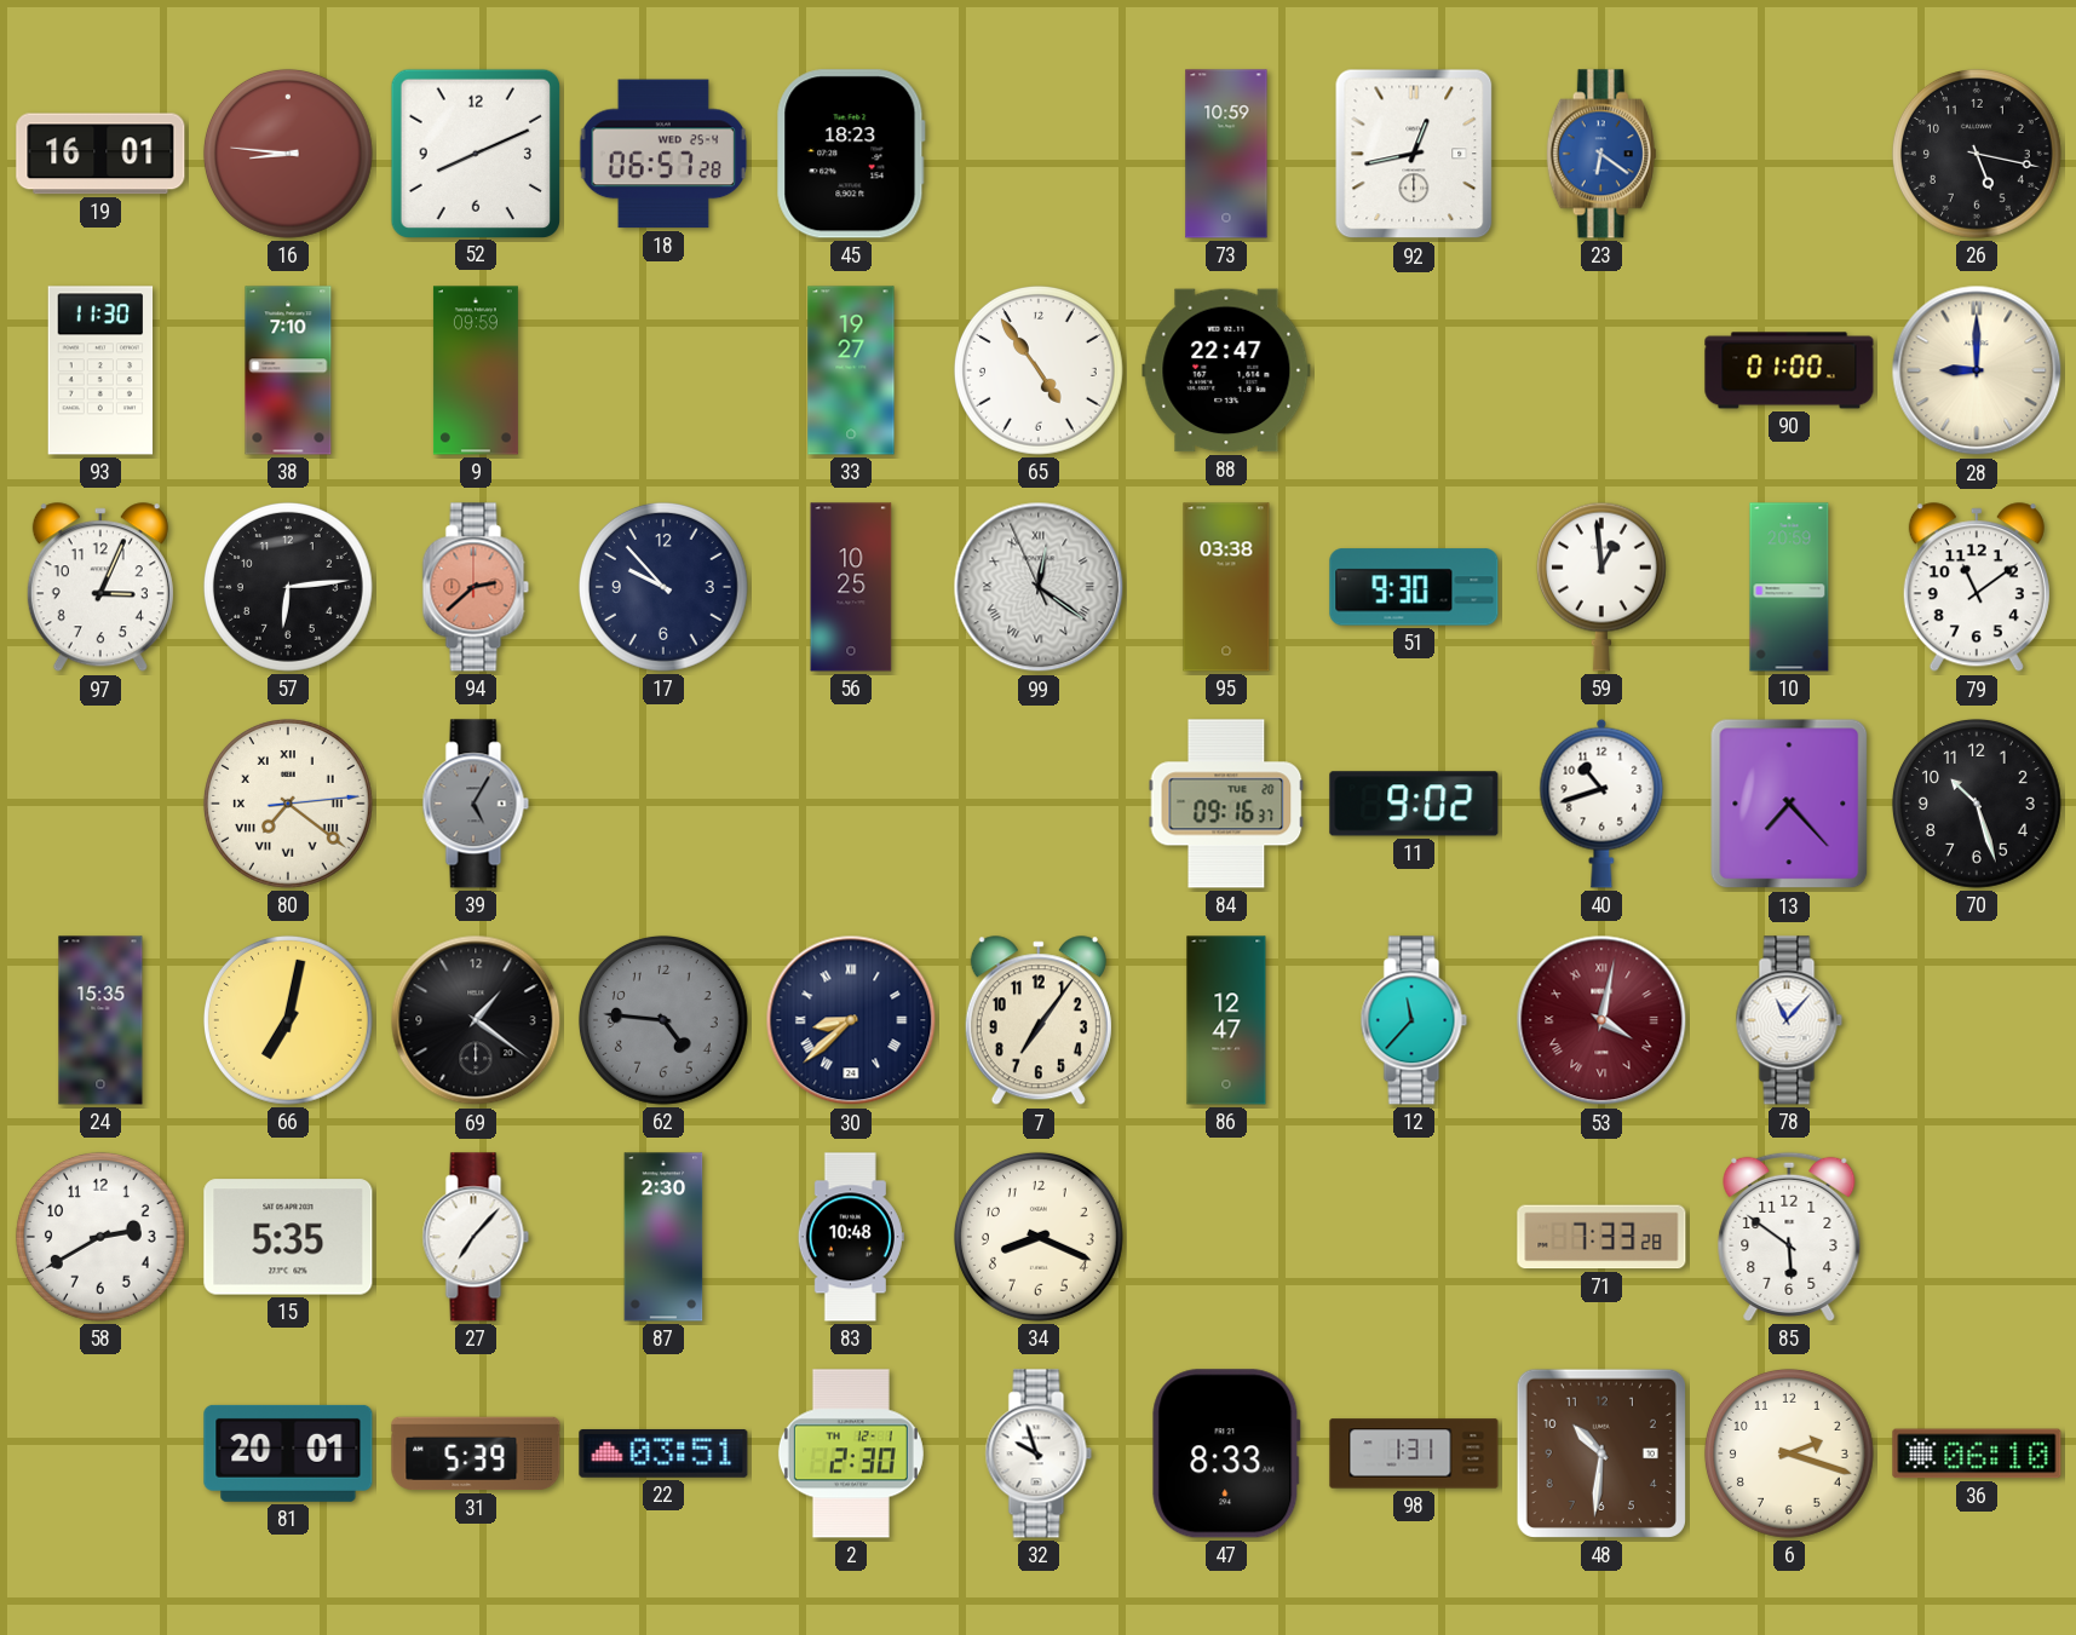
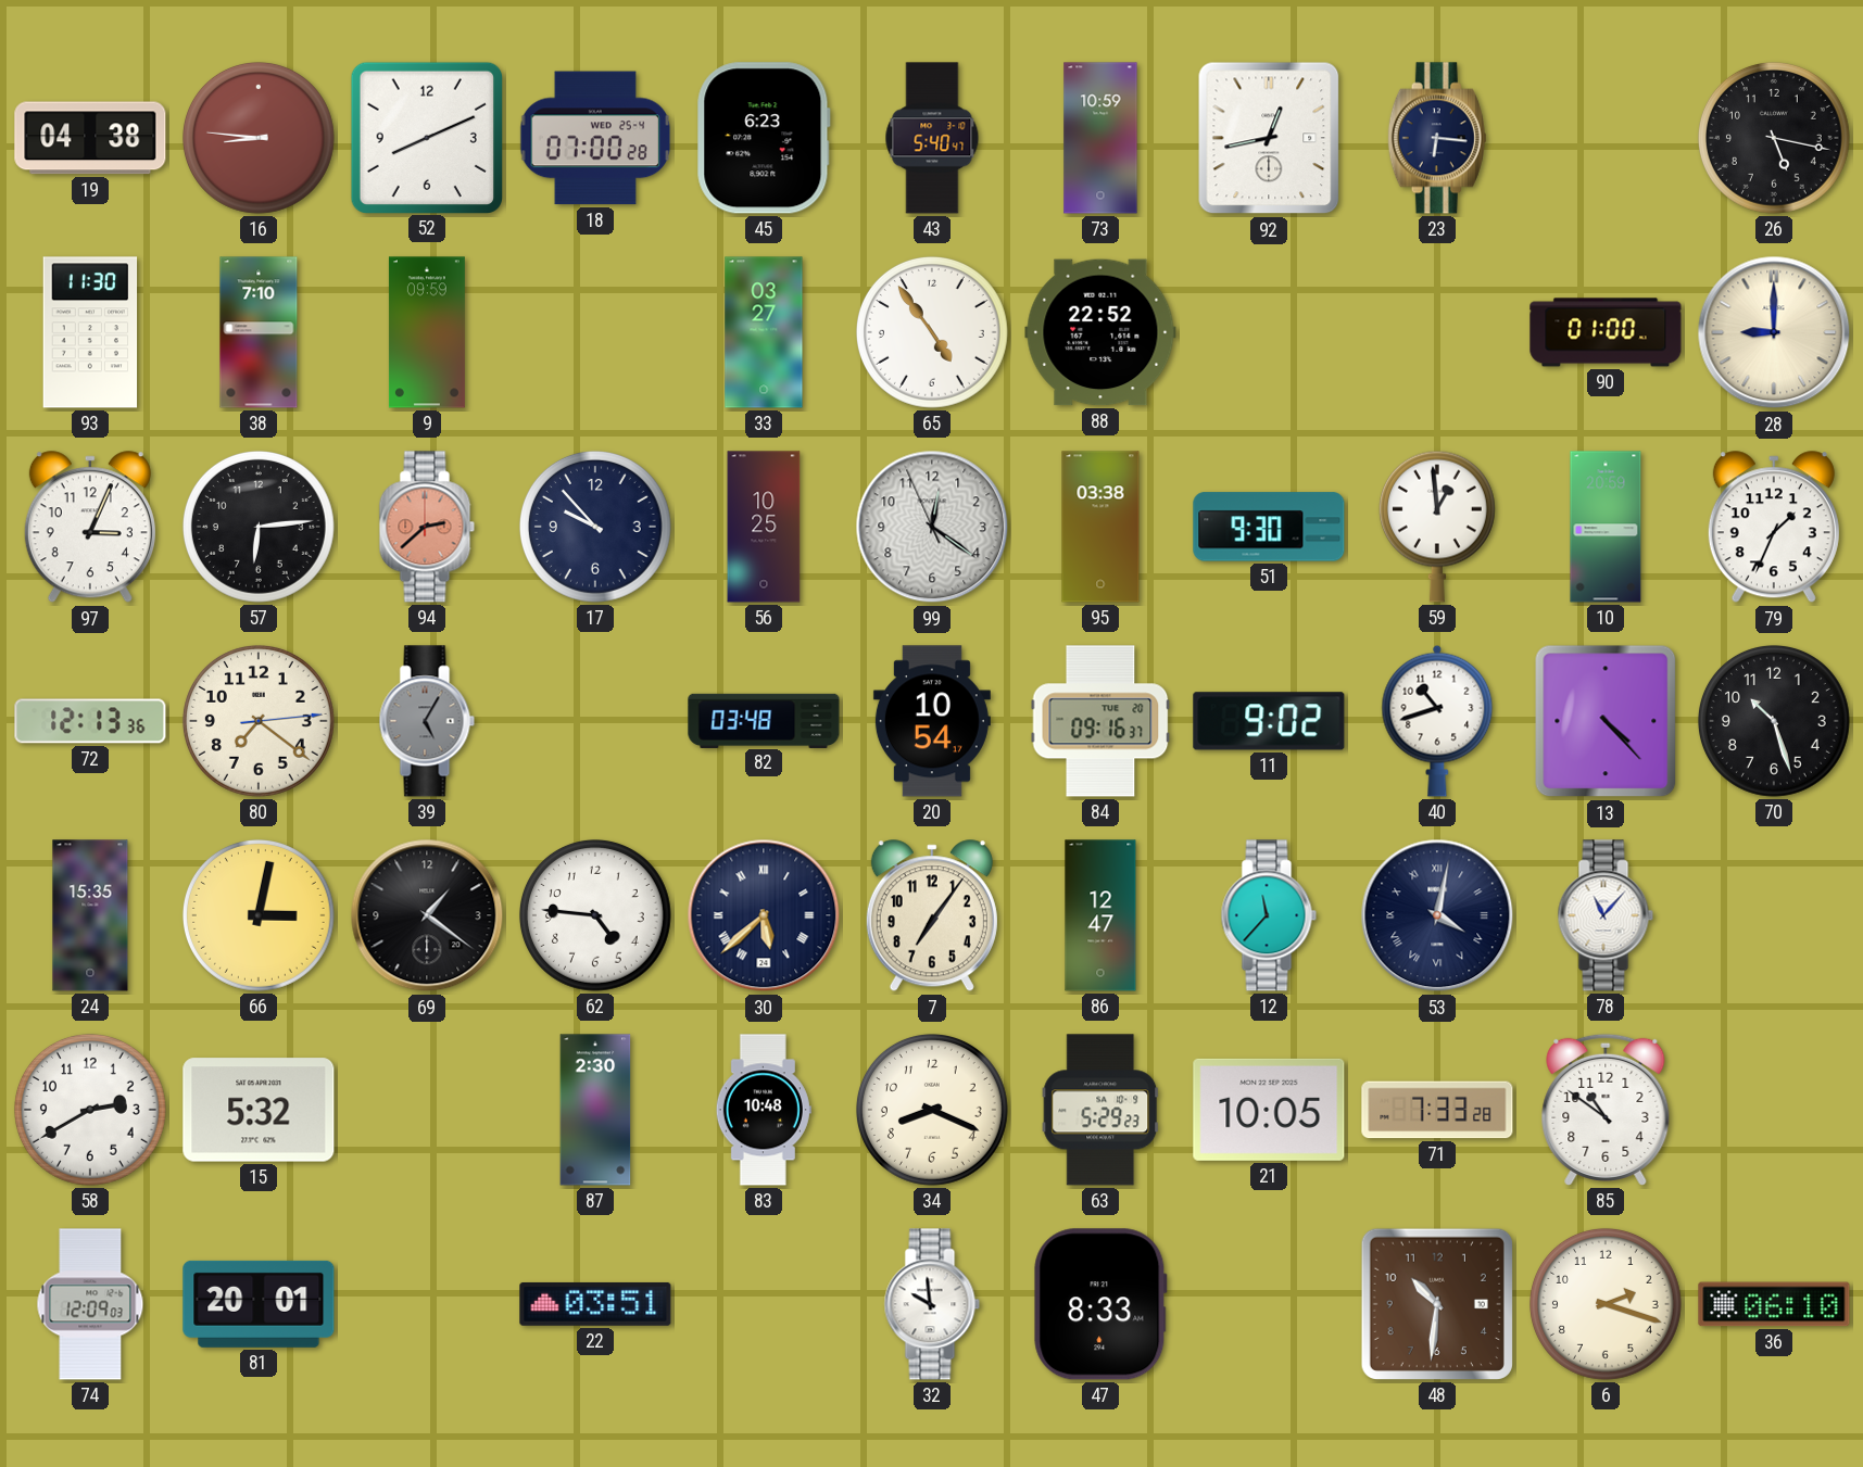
19: 16:01 -> 04:38
18: 06:57 -> 07:00
45: 18:23 -> 6:23
43: none -> 5:40
23: 6:21 -> 6:16
23 dial: blue -> navy
33: 19:27 -> 03:27
88: 22:47 -> 22:52
99 numerals: Roman -> Arabic
79: 11:09 -> 1:34
72: none -> 12:13
80 numerals: Roman -> Arabic
82: none -> 03:48
20: none -> 10:54
13: 7:23 -> 4:23
66: 7:02 -> 3:02
62 dial: grey -> white
30: 8:38 -> 5:38
53 dial: burgundy -> navy
15: 5:35 -> 5:32
27: 7:07 -> none
63: none -> 5:29
21: none -> 10:05
85: 5:51 -> 10:51
74: none -> 12:09
31: 5:39 -> none
2: 2:30 -> none
32: 9:57 -> 9:59
98: 1:31 -> none
